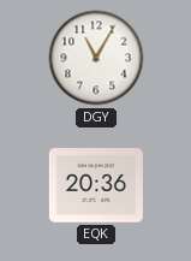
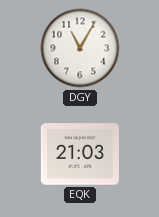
EQK: 20:36 -> 21:03
